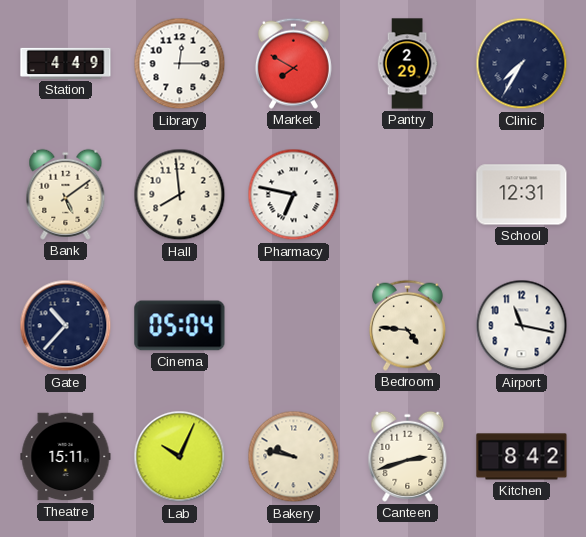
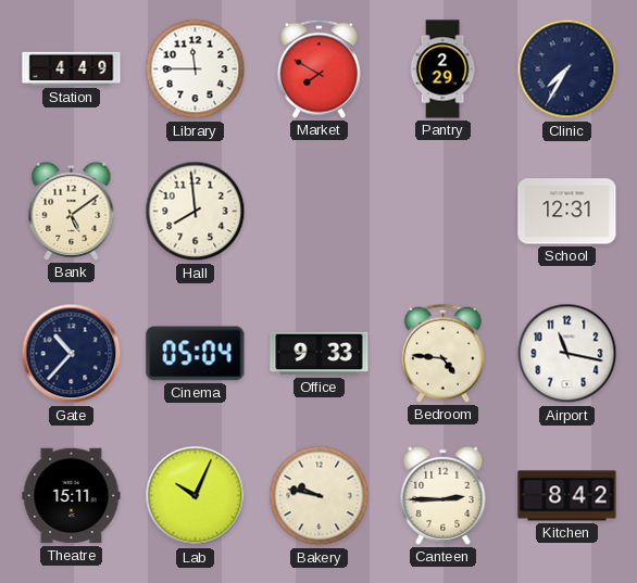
Library: 12:15 -> 11:45
Pharmacy: 6:47 -> none
Office: none -> 9:33
Canteen: 2:42 -> 2:45
